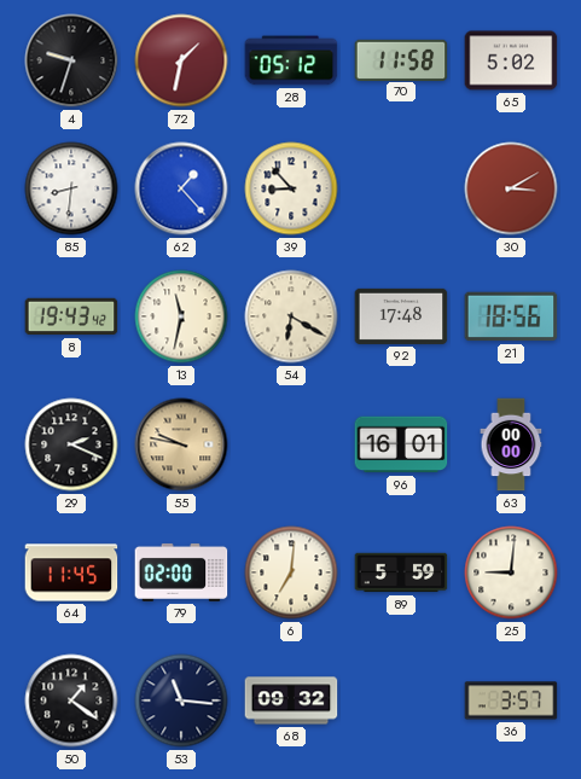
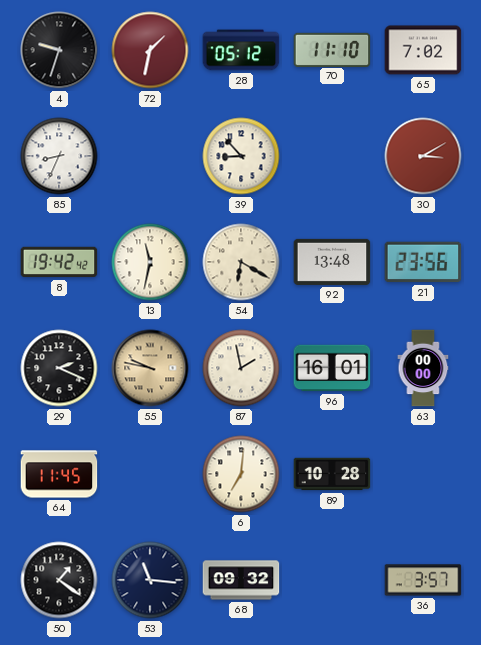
70: 11:58 -> 11:10
65: 5:02 -> 7:02
85: 8:31 -> 8:34
62: 1:23 -> none
8: 19:43 -> 19:42
92: 17:48 -> 13:48
21: 18:56 -> 23:56
87: none -> 1:58
79: 02:00 -> none
89: 5:59 -> 10:28
25: 9:01 -> none
